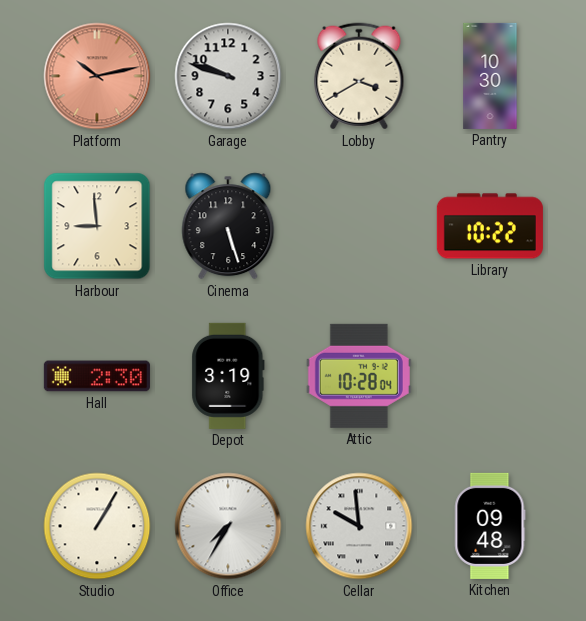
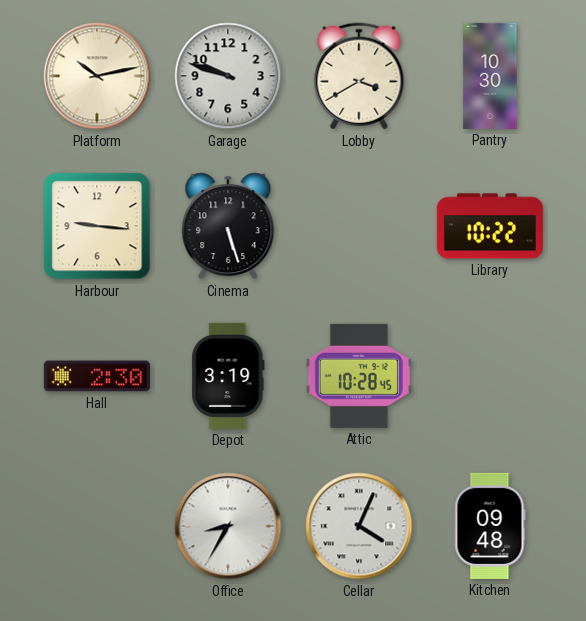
Platform dial: salmon -> cream
Harbour: 8:59 -> 9:16
Attic: 10:28:04 -> 10:28:45
Studio: 1:05 -> none
Office: 7:35 -> 8:35
Cellar: 9:59 -> 4:04
